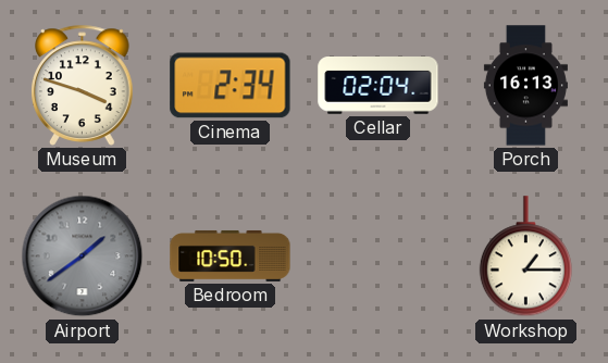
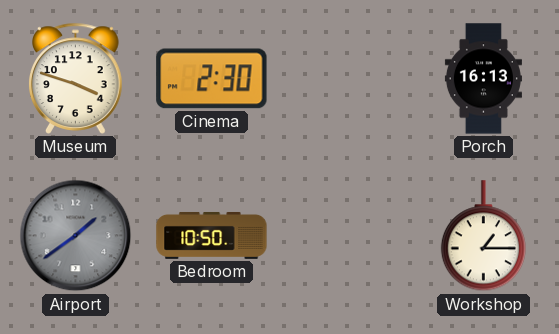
Cinema: 2:34 -> 2:30
Cellar: 02:04 -> none
